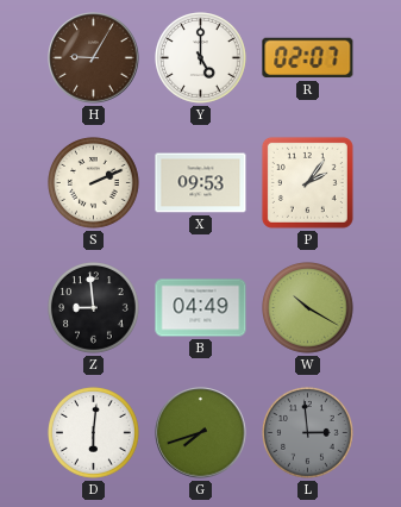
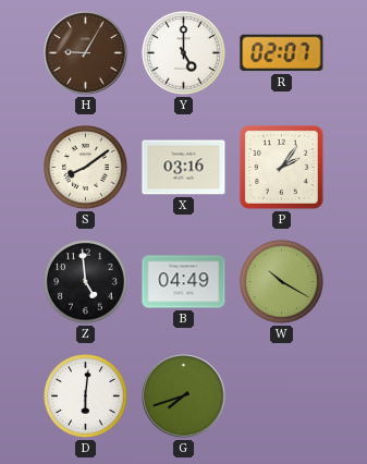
S: 2:11 -> 8:09
X: 09:53 -> 03:16
Z: 8:59 -> 4:59
L: 2:59 -> none
